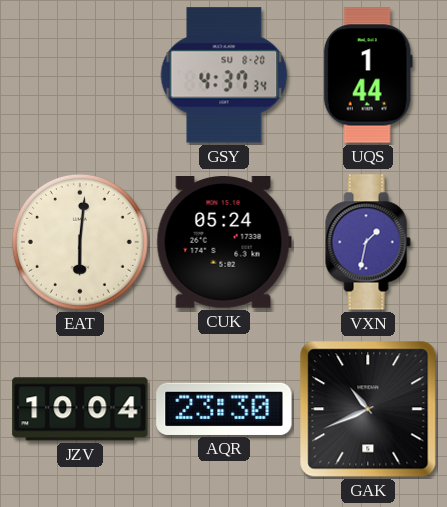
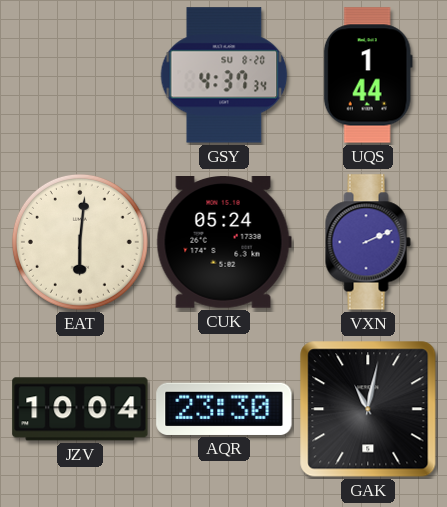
VXN: 1:32 -> 2:11
GAK: 10:41 -> 11:02
